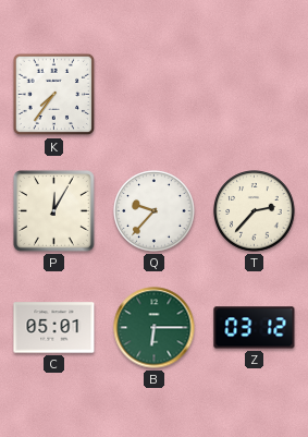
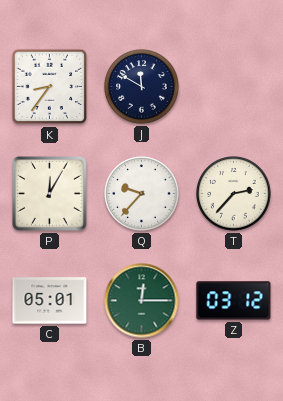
K: 7:36 -> 8:36
J: none -> 11:50
B: 6:15 -> 12:15
